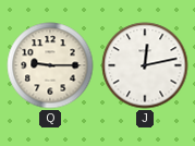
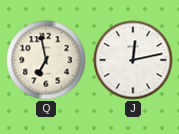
Q: 9:15 -> 6:58
